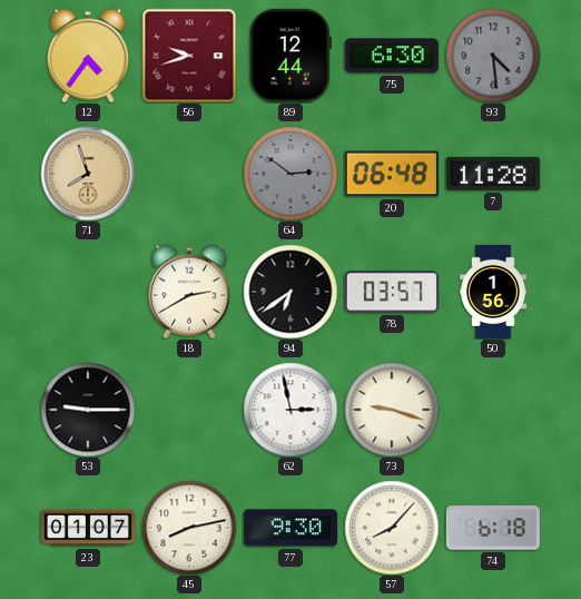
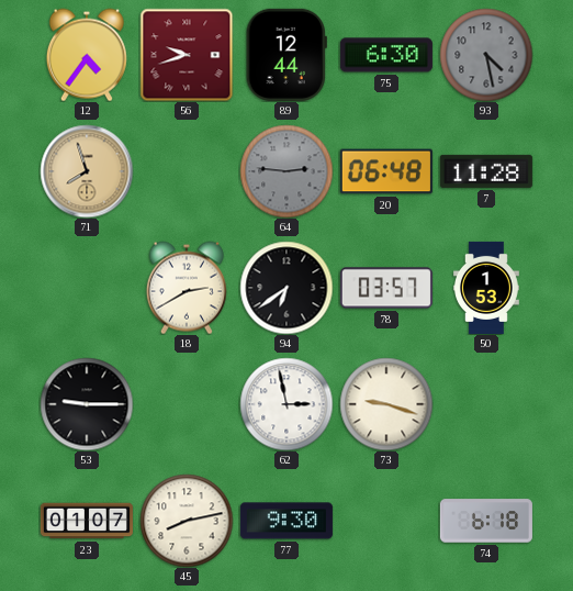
93: 4:29 -> 4:28
64: 2:51 -> 2:46
50: 1:56 -> 1:53
57: 8:07 -> none
